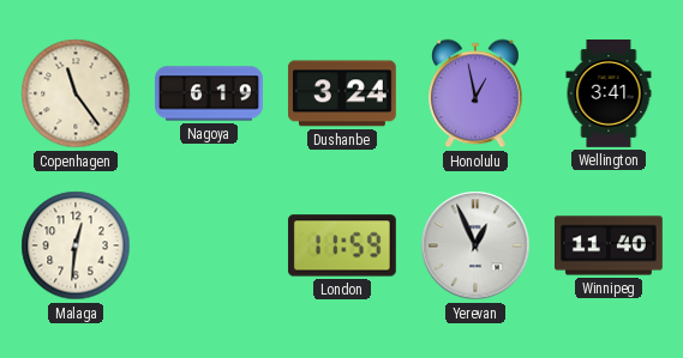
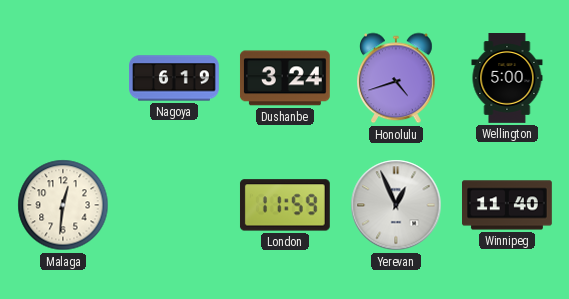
Copenhagen: 11:24 -> none
Honolulu: 12:58 -> 4:42
Wellington: 3:41 -> 5:00
